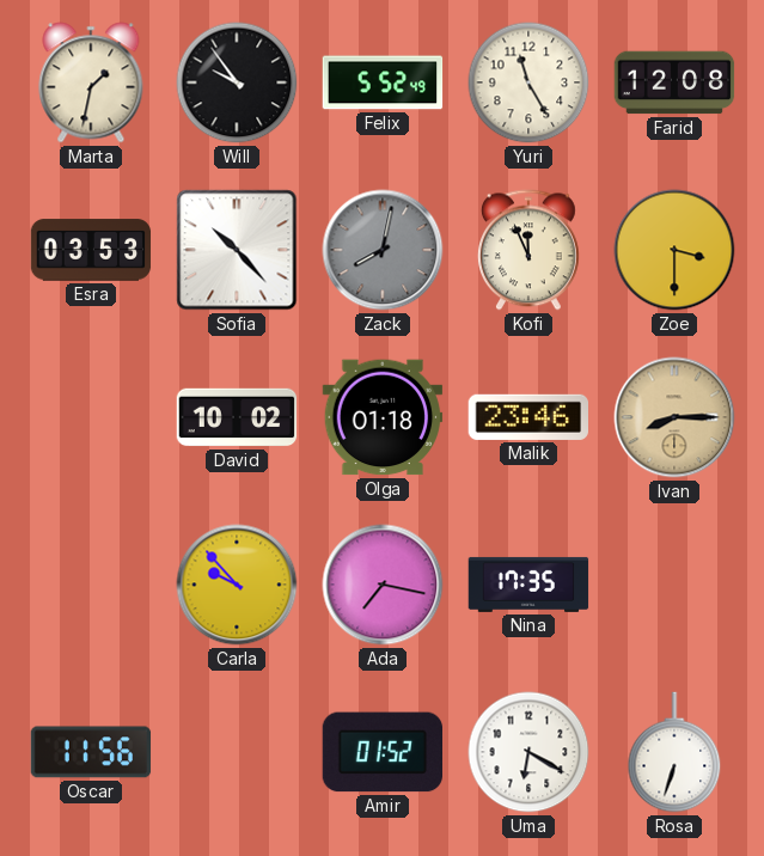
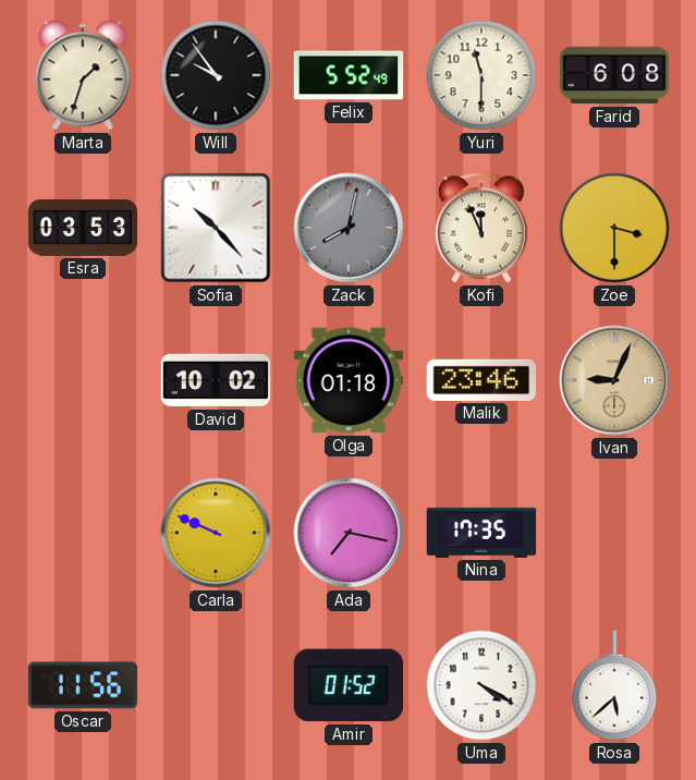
Marta: 1:32 -> 1:33
Yuri: 11:25 -> 11:30
Farid: 12:08 -> 6:08
Ivan: 8:15 -> 9:04
Carla: 9:53 -> 9:49
Uma: 6:20 -> 4:20
Rosa: 6:33 -> 5:38
